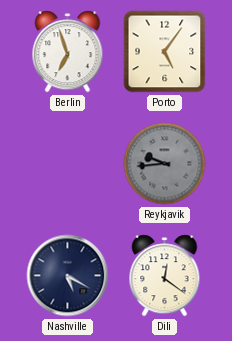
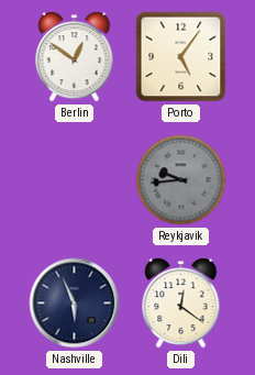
Berlin: 6:57 -> 12:51
Nashville: 5:20 -> 5:56
